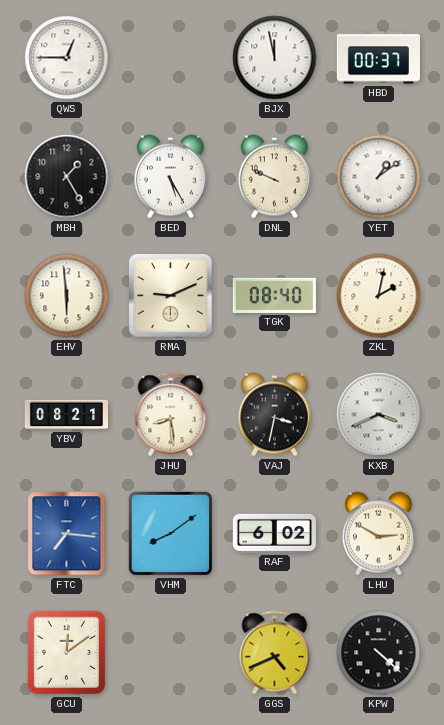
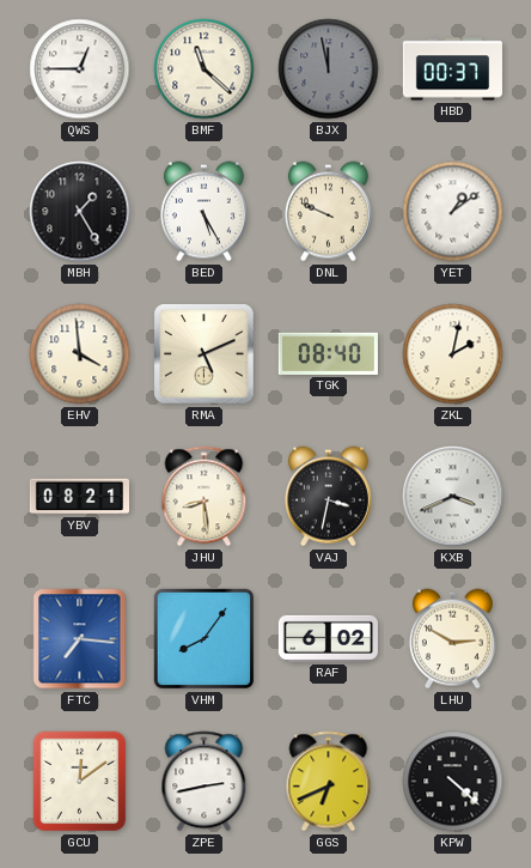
BMF: none -> 11:22
BJX dial: white -> grey
EHV: 5:59 -> 3:59
RMA: 9:11 -> 5:11
VHM: 8:09 -> 8:06
ZPE: none -> 2:43
GGS: 4:41 -> 6:41
